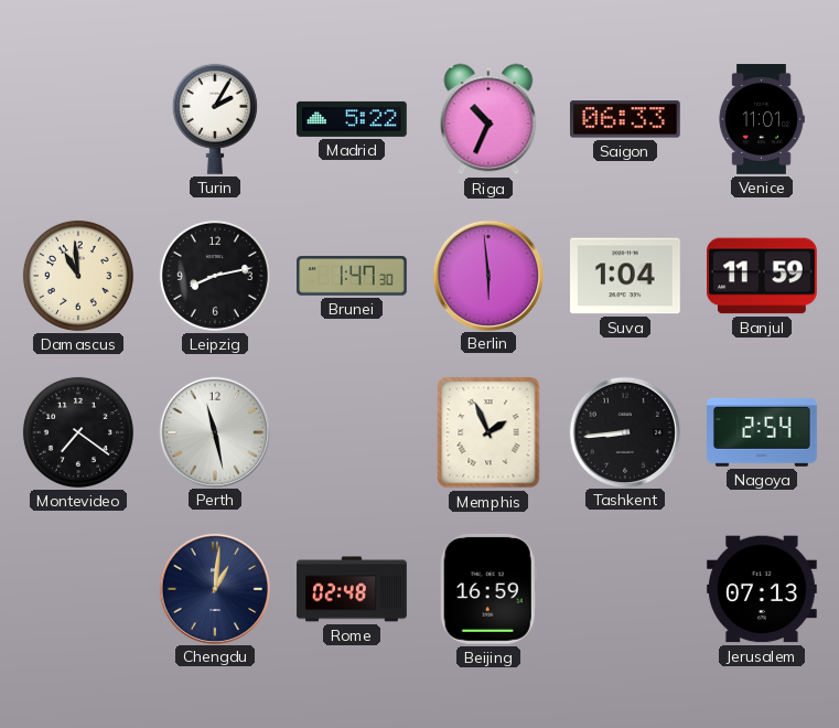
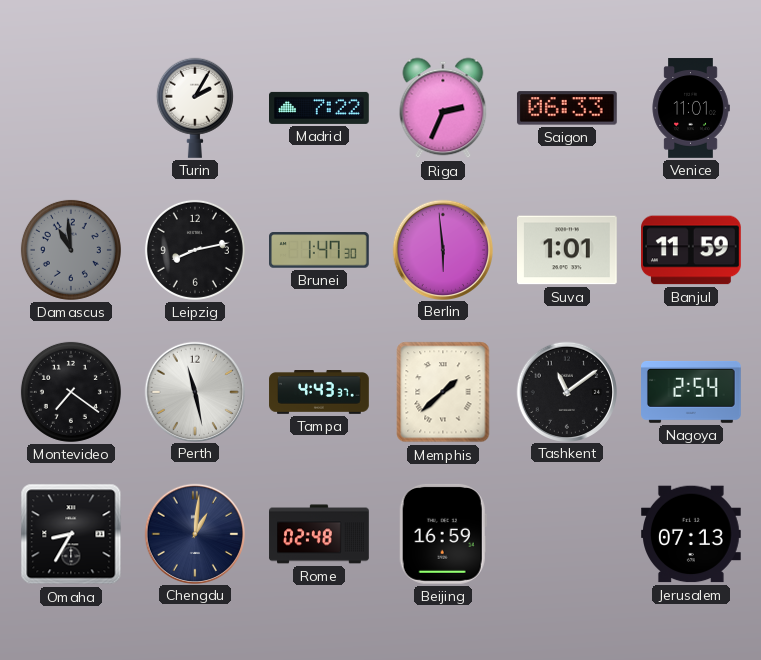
Madrid: 5:22 -> 7:22
Riga: 10:34 -> 2:34
Damascus dial: cream -> grey
Suva: 1:04 -> 1:01
Tampa: none -> 4:43
Memphis: 1:56 -> 1:38
Tashkent: 8:44 -> 11:09
Omaha: none -> 8:35
